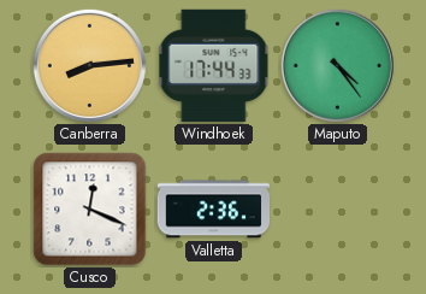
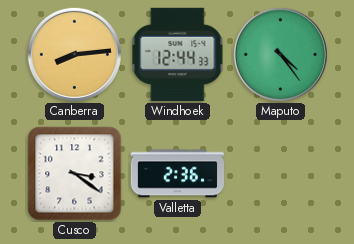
Windhoek: 17:44 -> 12:44
Cusco: 12:19 -> 3:21
